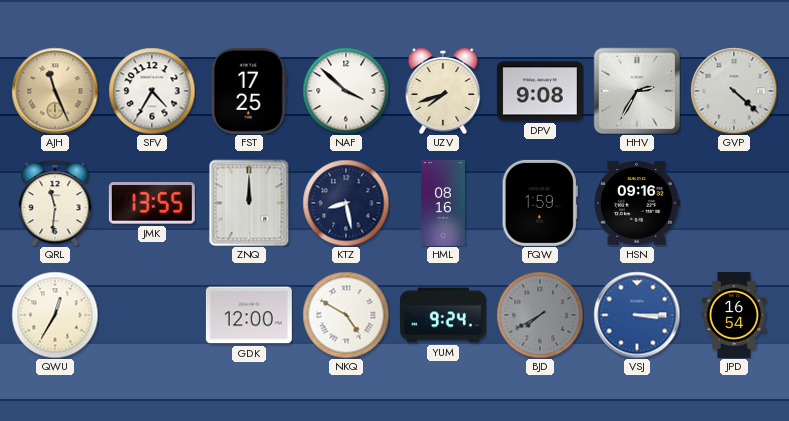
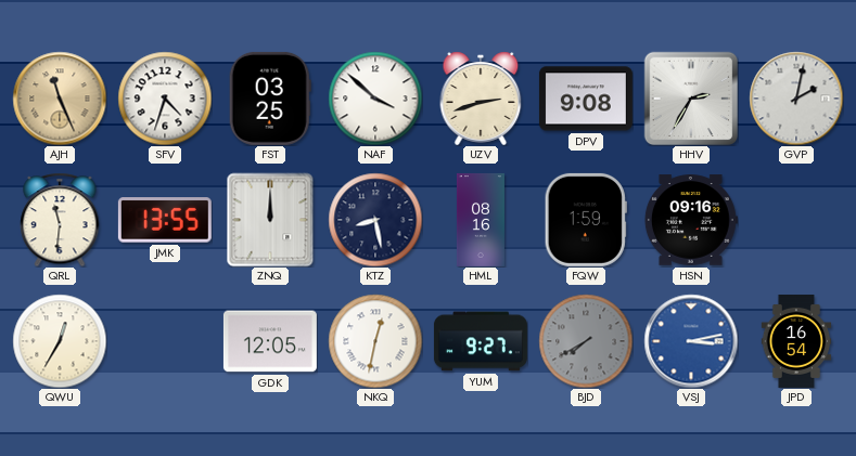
SFV: 4:35 -> 4:33
FST: 17:25 -> 03:25
UZV: 7:42 -> 2:42
GVP: 4:22 -> 2:02
GDK: 12:00 -> 12:05
NKQ: 4:50 -> 12:32
YUM: 9:24 -> 9:27
VSJ: 3:15 -> 3:13
